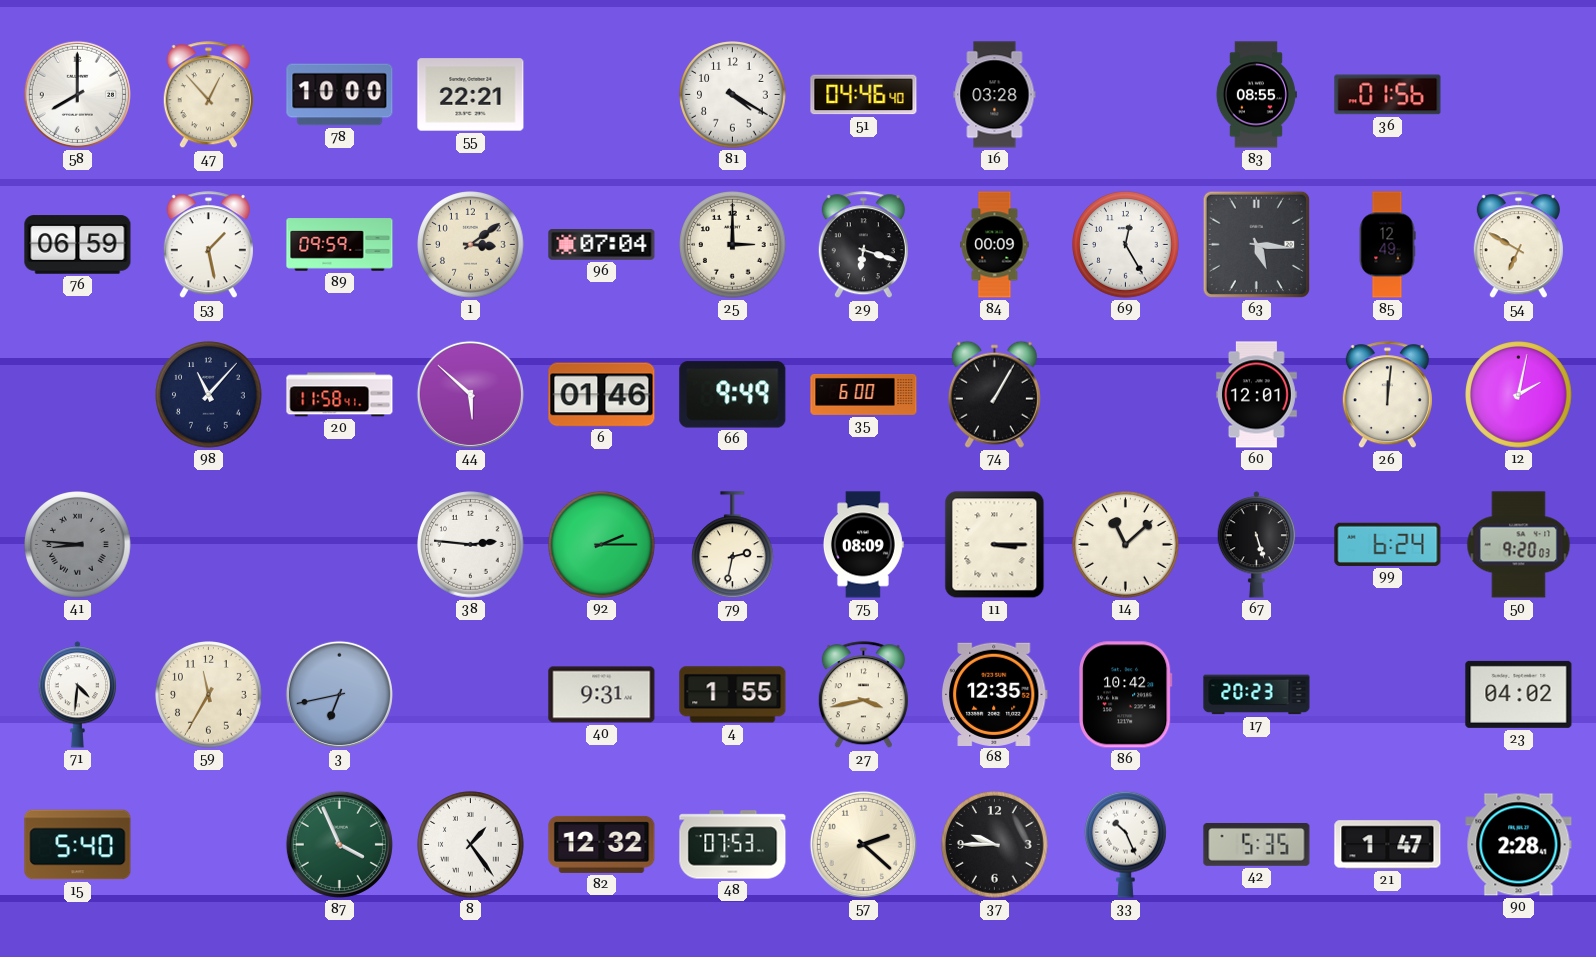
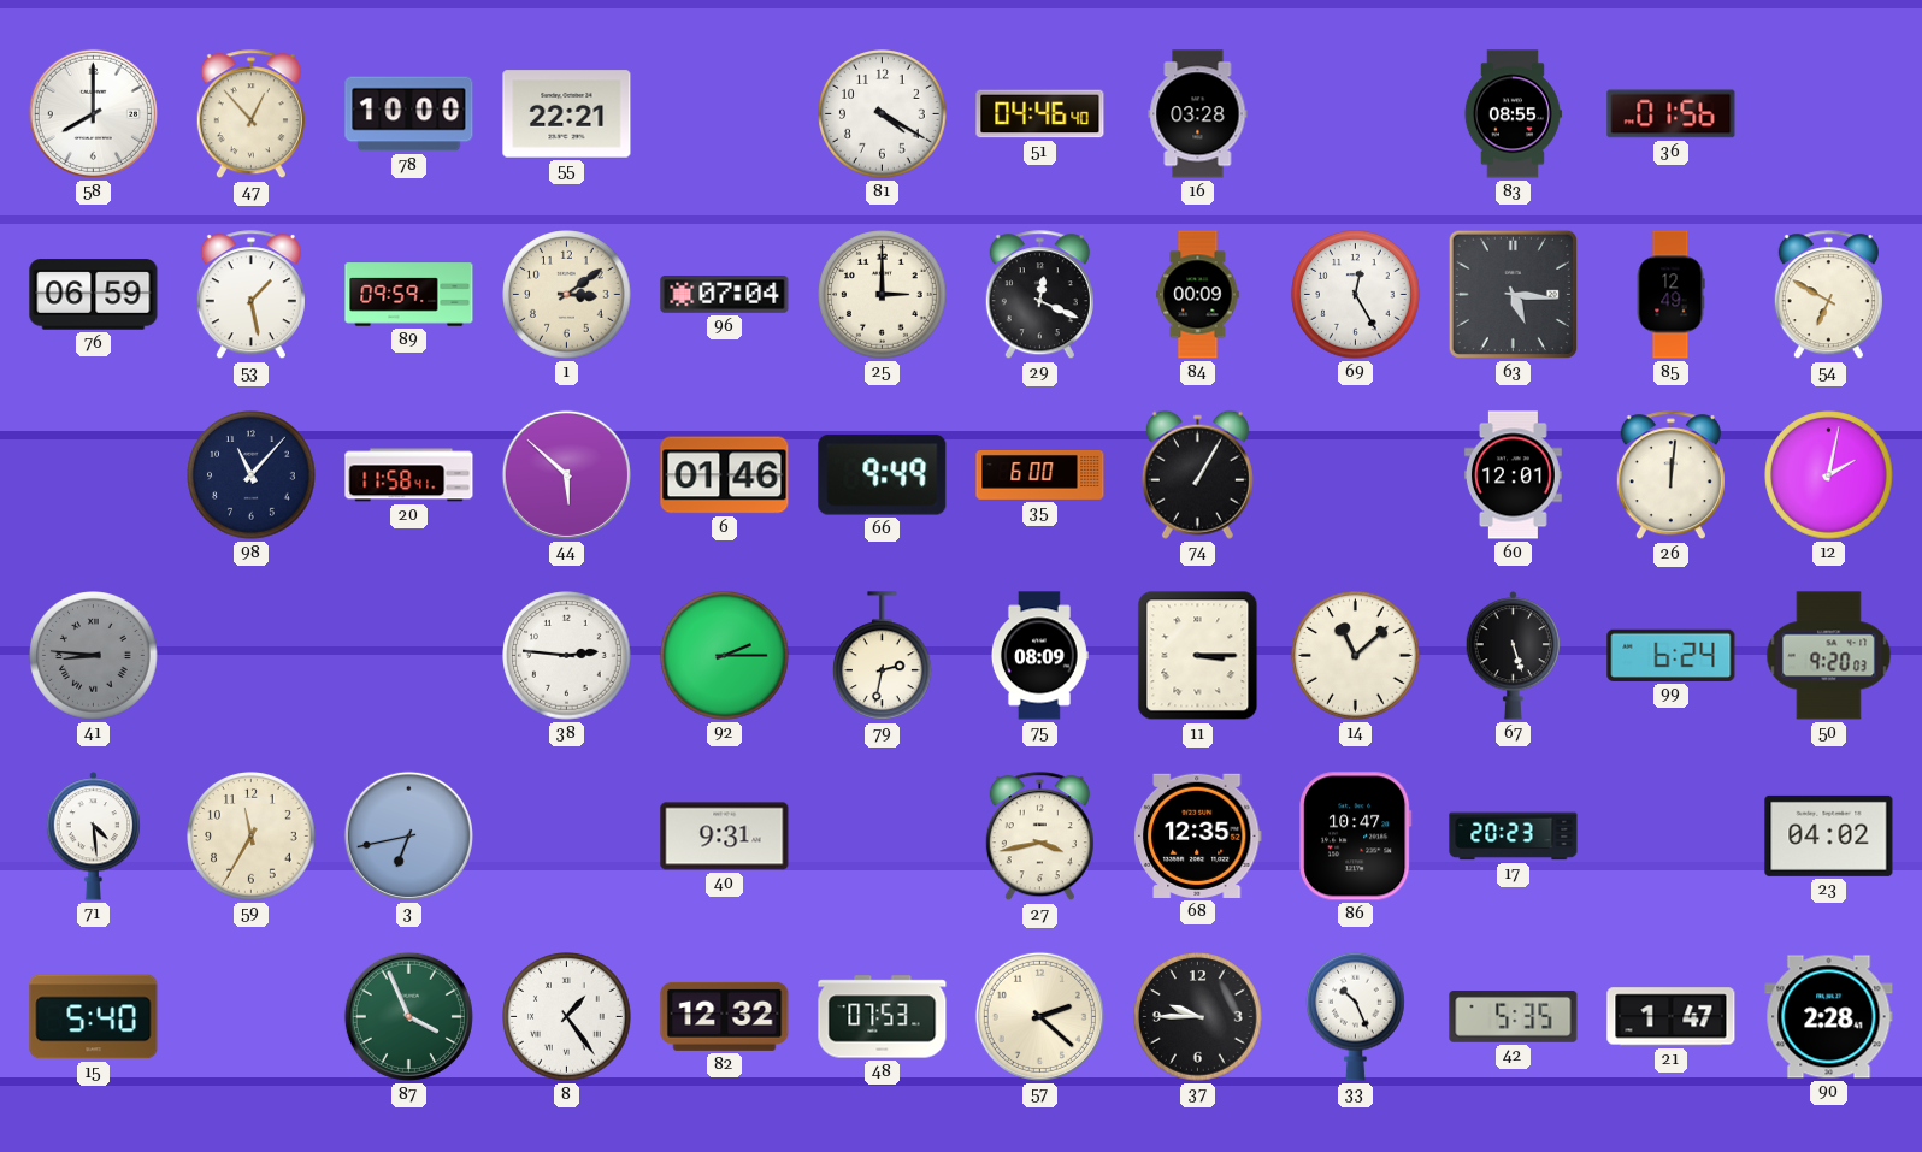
29: 6:18 -> 12:19
71: 4:31 -> 4:29
4: 1:55 -> none
86: 10:42 -> 10:47
